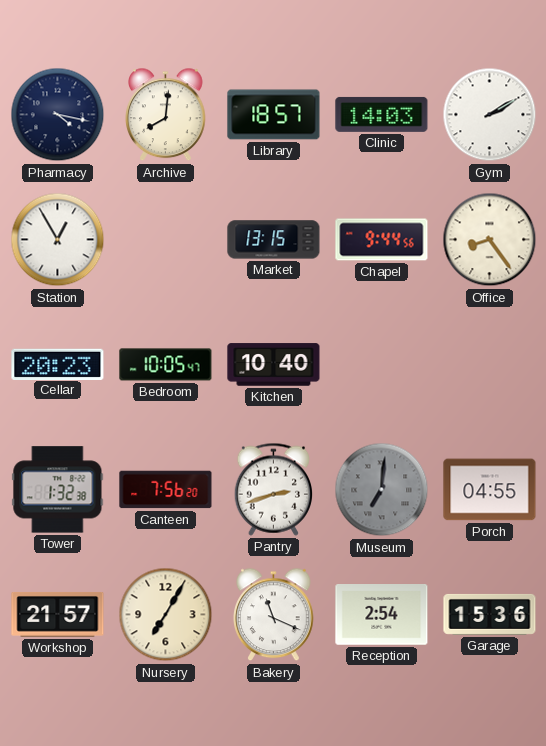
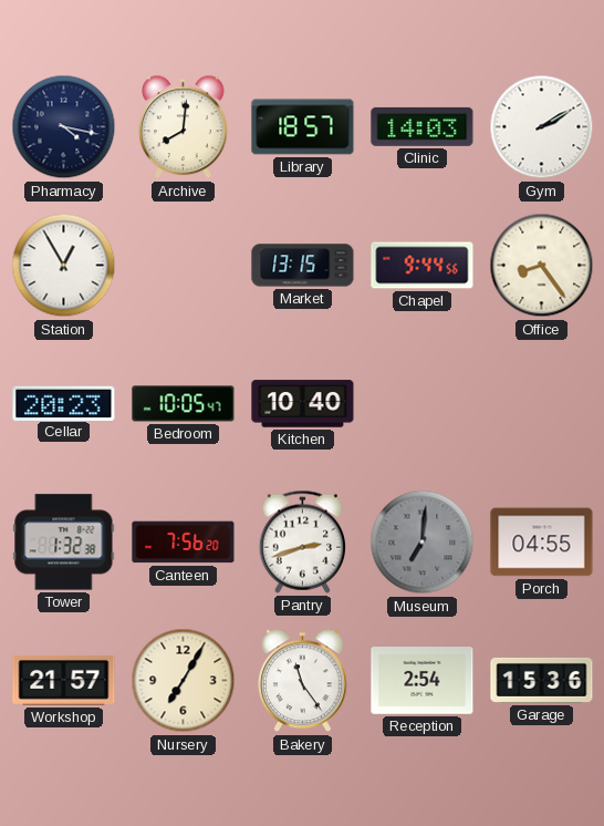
Bakery: 11:19 -> 11:24
